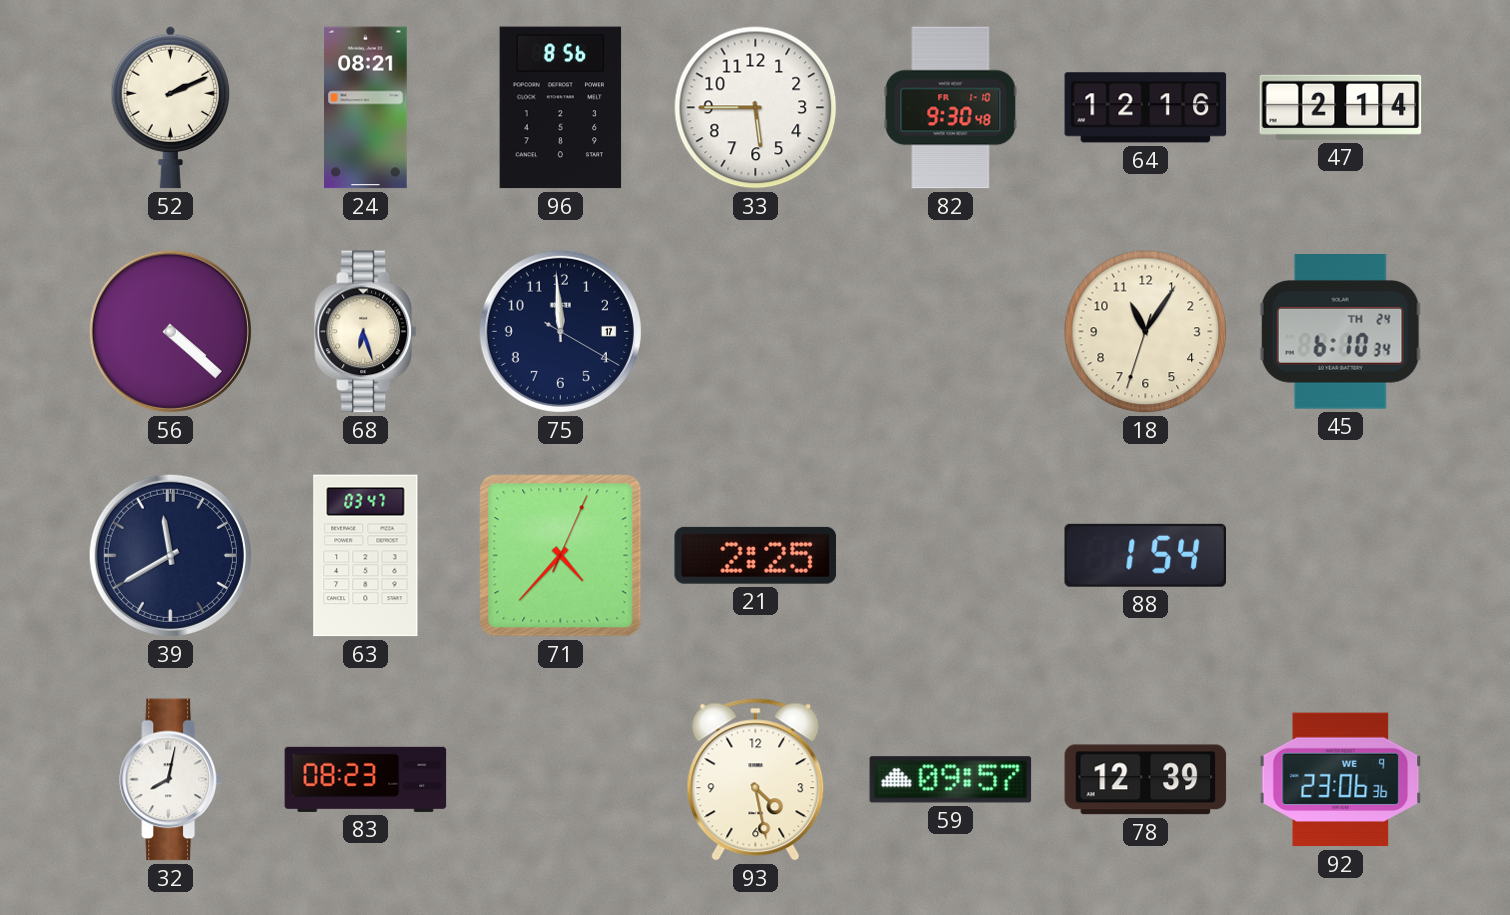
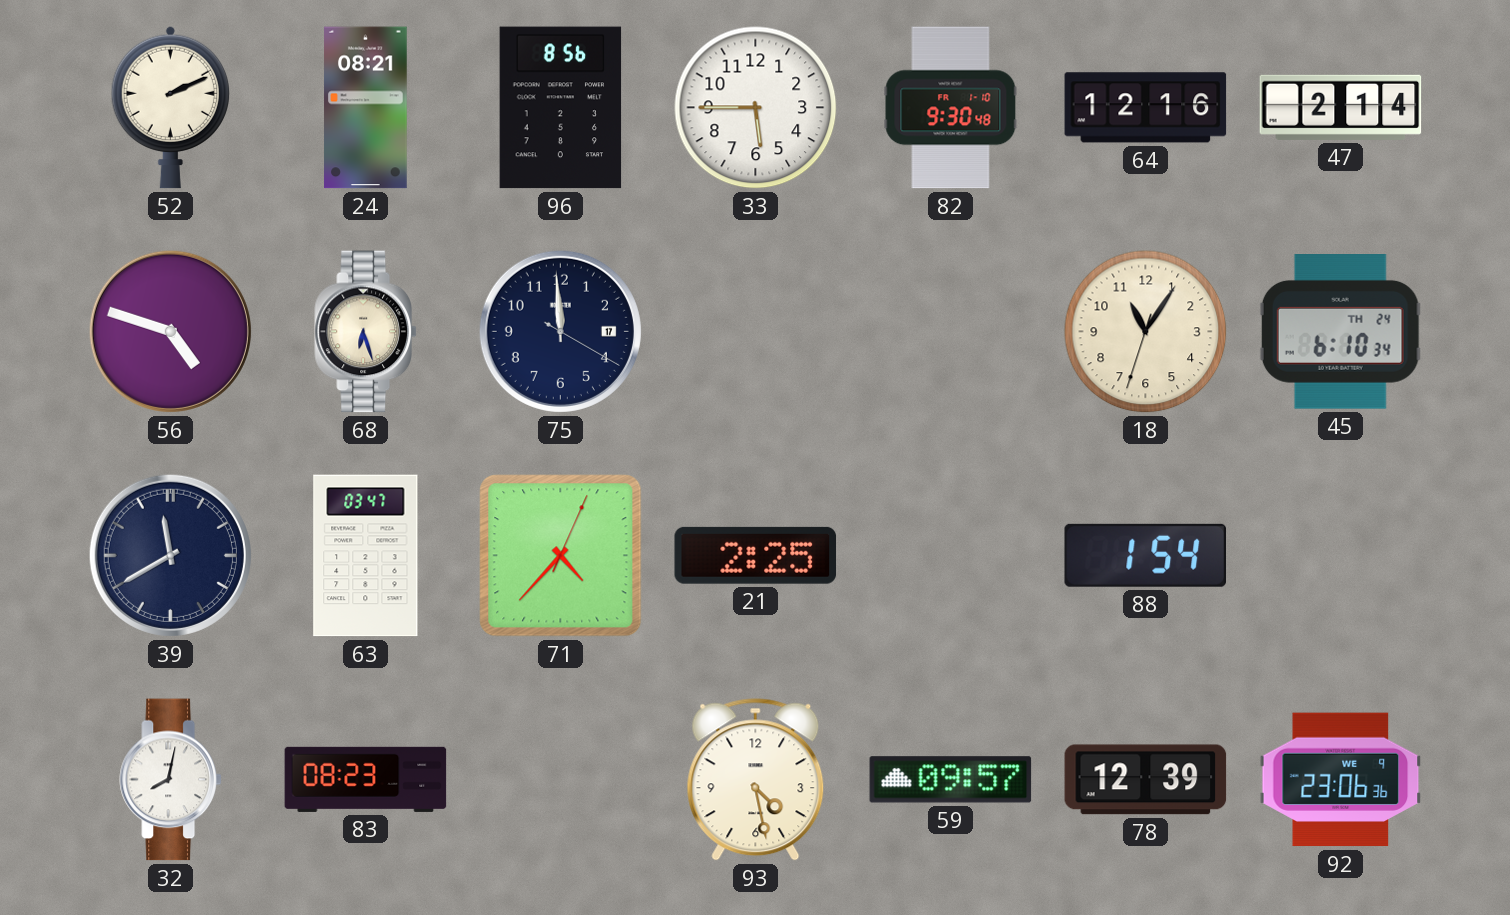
56: 4:22 -> 4:48
